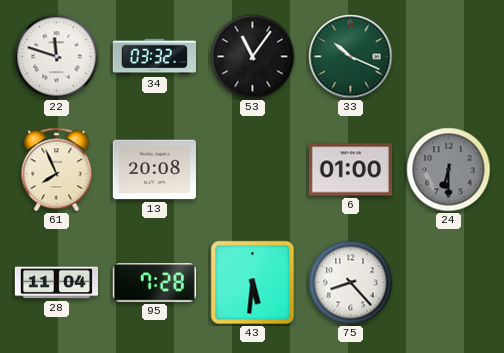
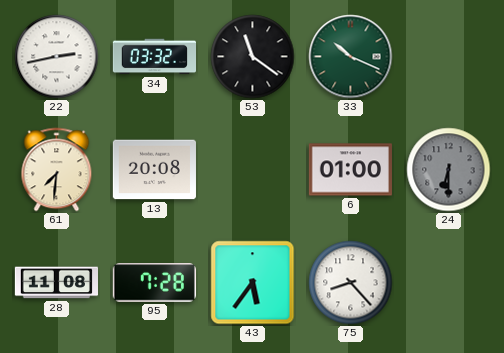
22: 11:48 -> 2:43
53: 11:06 -> 11:21
61: 7:56 -> 7:31
28: 11:04 -> 11:08
43: 5:31 -> 5:36
